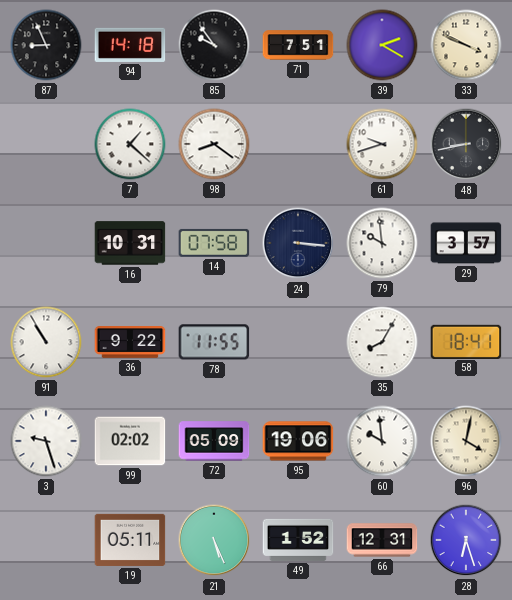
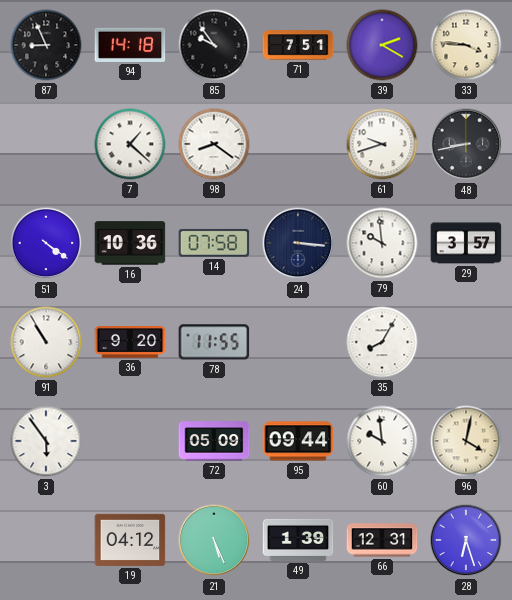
33: 3:49 -> 3:46
51: none -> 4:21
16: 10:31 -> 10:36
36: 9:22 -> 9:20
58: 18:41 -> none
3: 9:27 -> 5:54
99: 02:02 -> none
95: 19:06 -> 09:44
19: 05:11 -> 04:12
49: 1:52 -> 1:39
